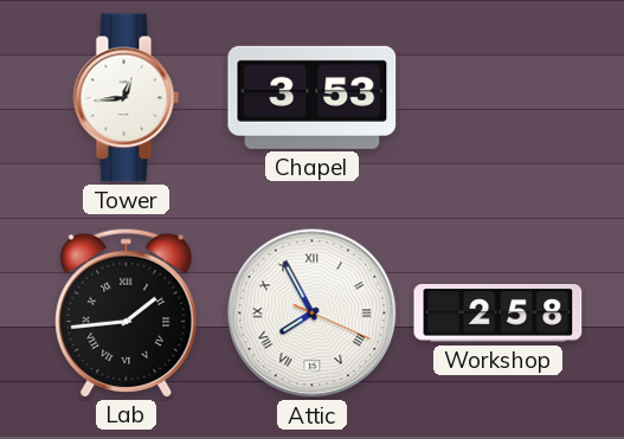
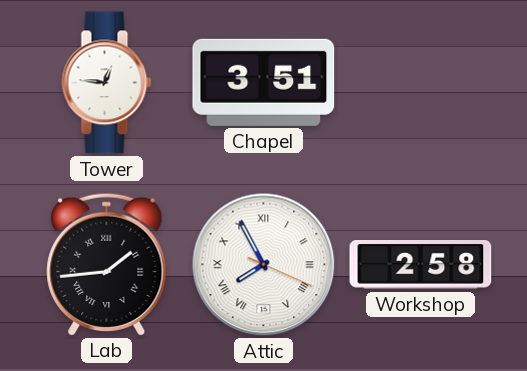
Tower: 12:44 -> 12:46
Chapel: 3:53 -> 3:51
